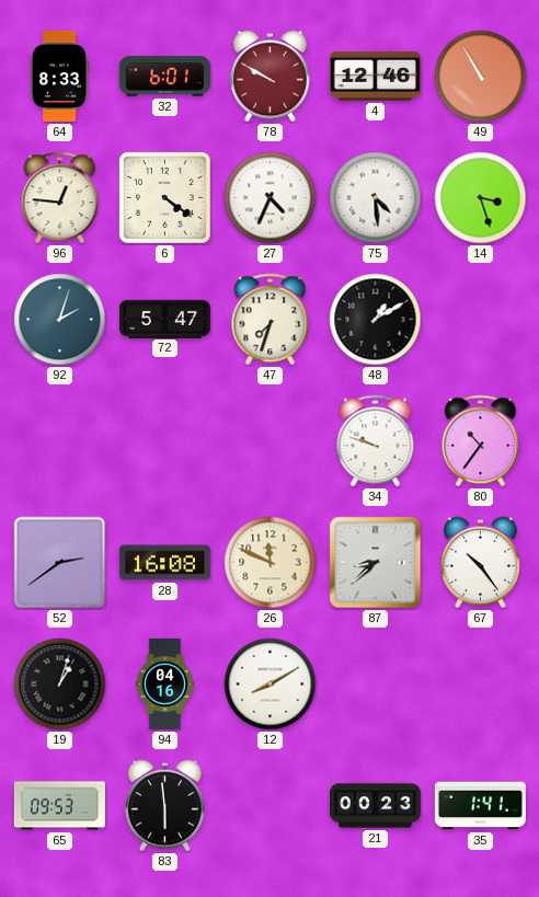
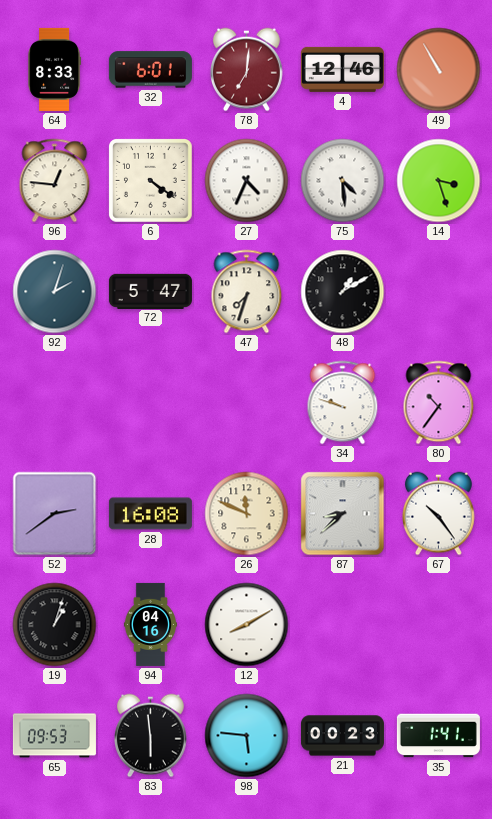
78: 9:50 -> 7:01
98: none -> 5:46
